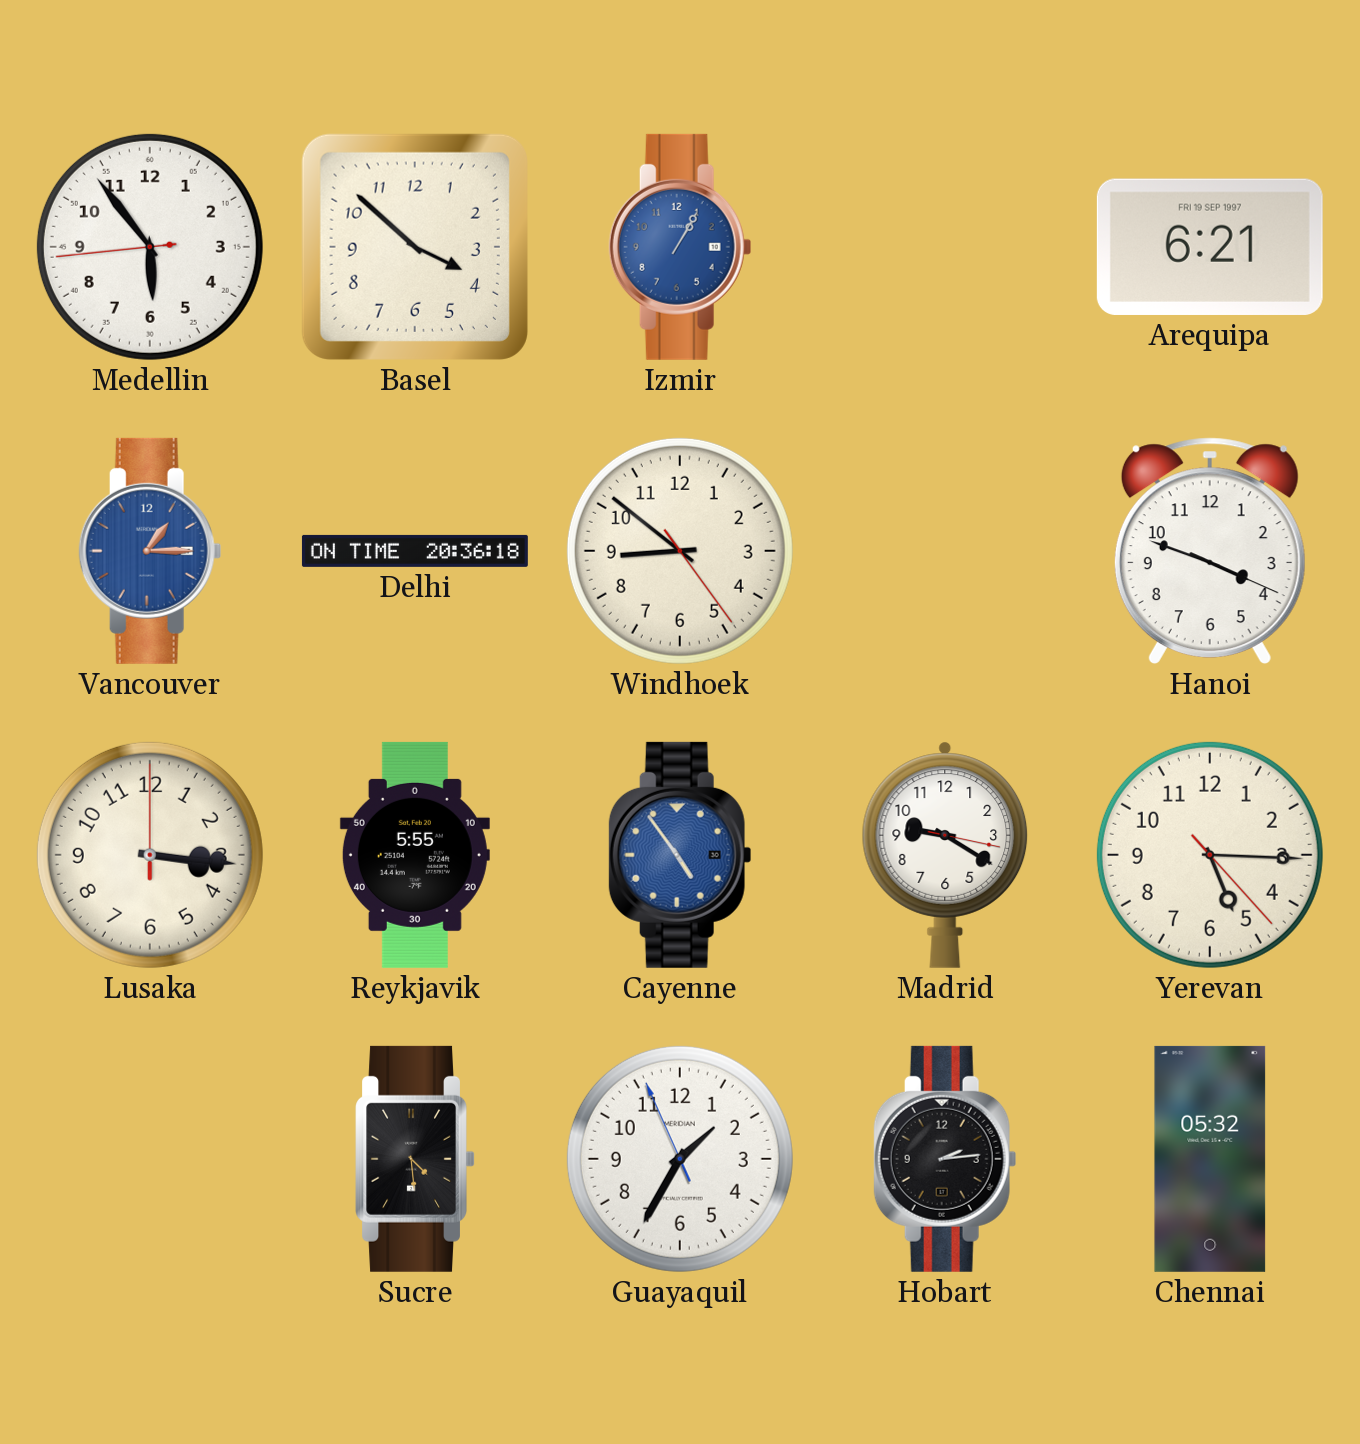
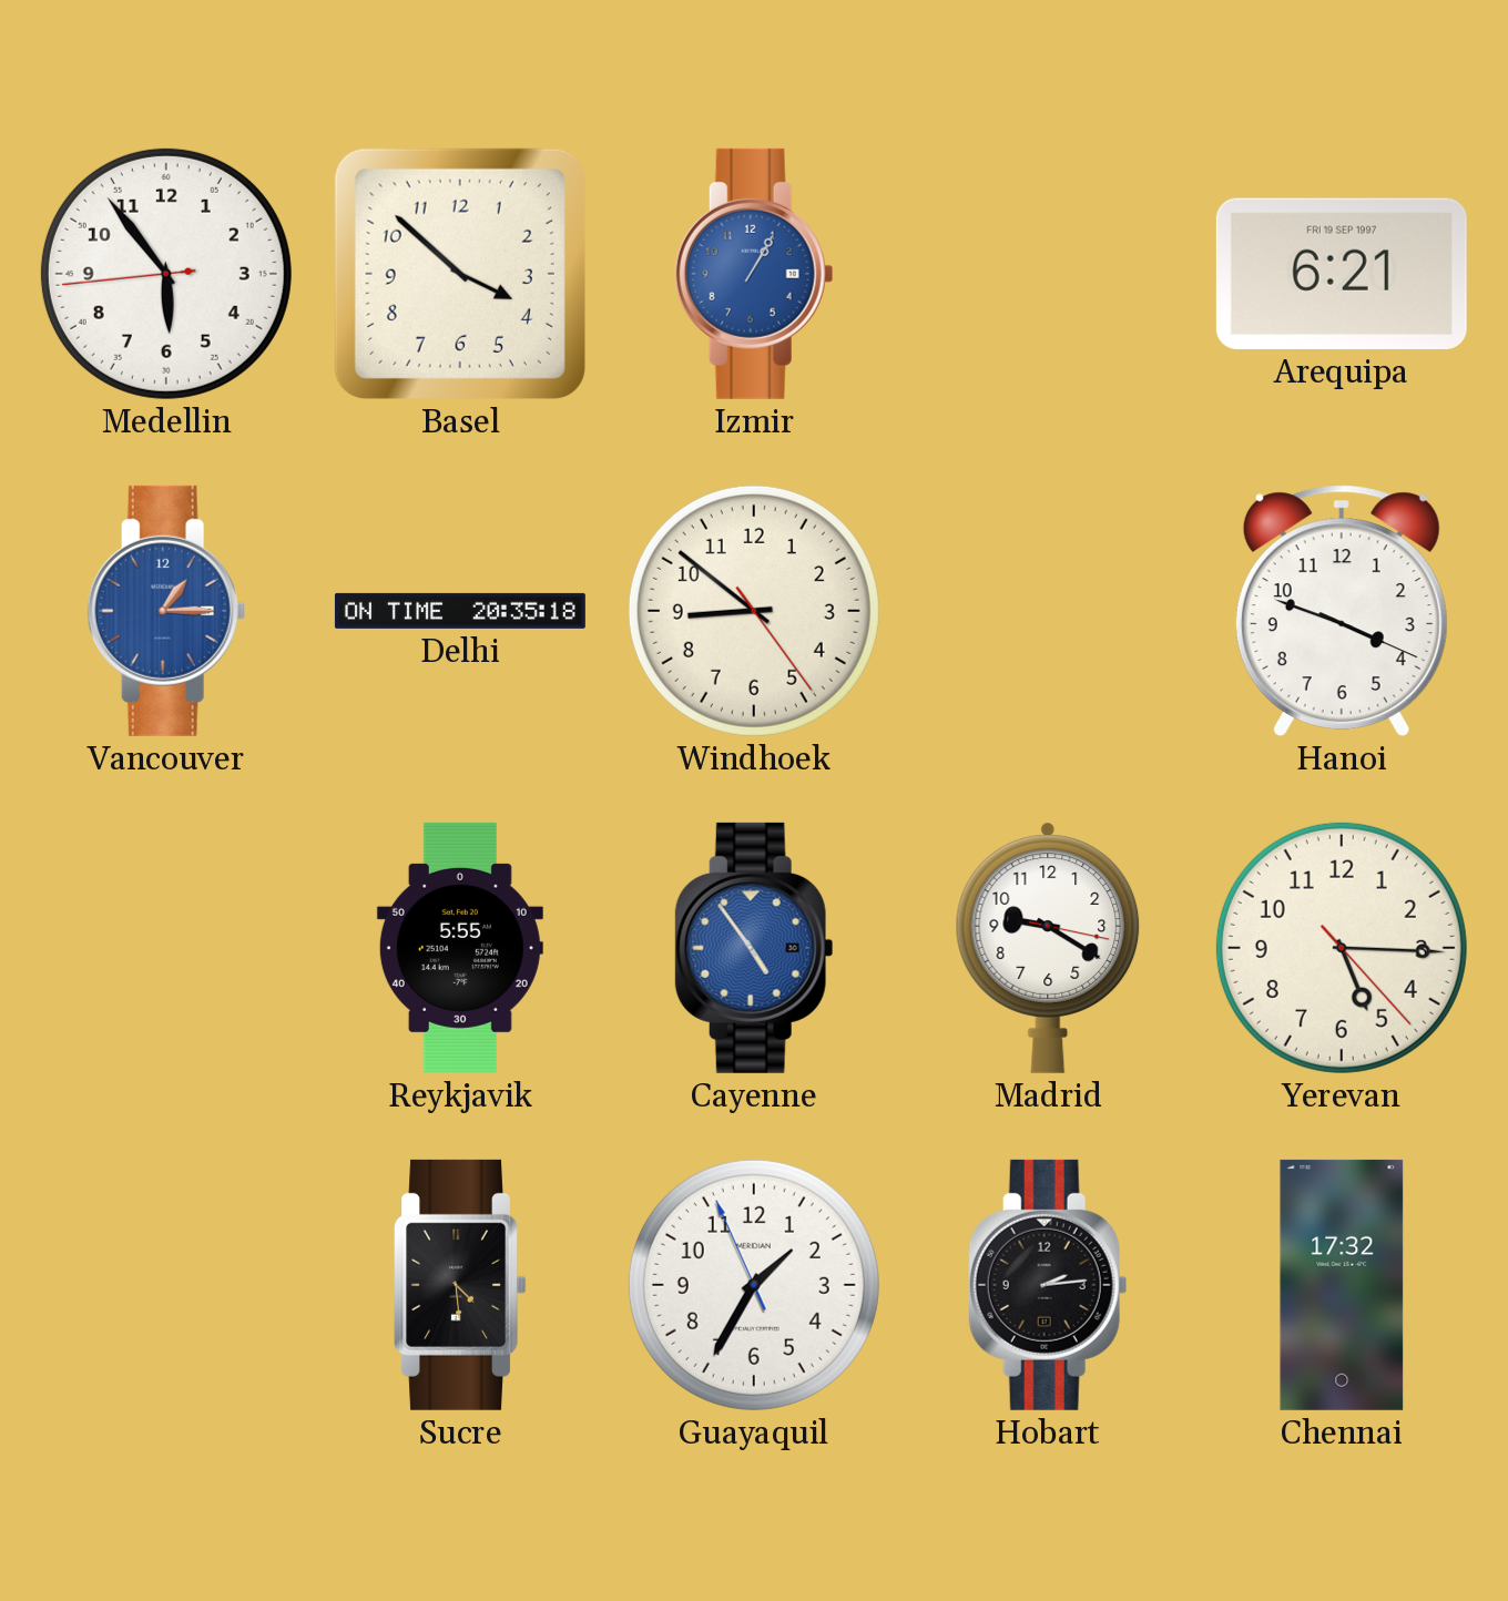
Delhi: 20:36 -> 20:35
Lusaka: 3:16 -> none
Chennai: 05:32 -> 17:32
